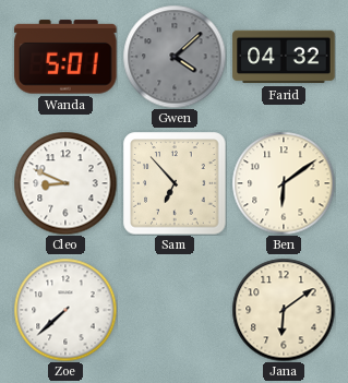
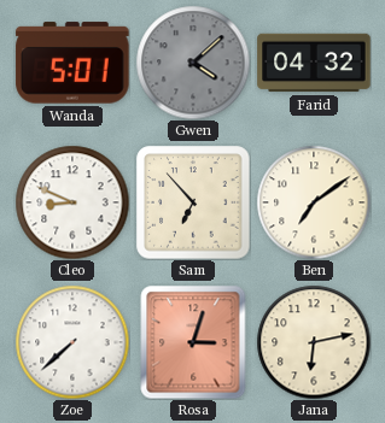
Ben: 6:09 -> 7:09
Rosa: none -> 3:03
Jana: 6:09 -> 6:13
